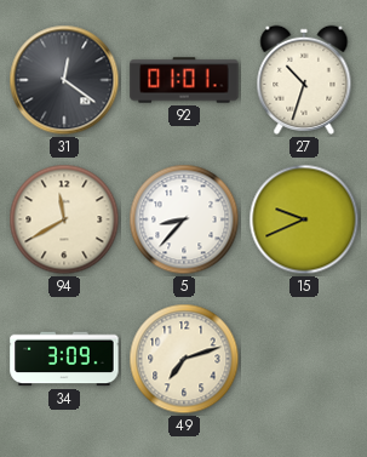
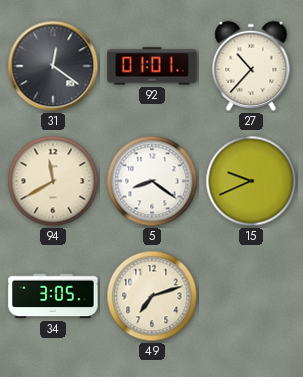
27: 10:33 -> 10:37
5: 8:37 -> 8:21
34: 3:09 -> 3:05
